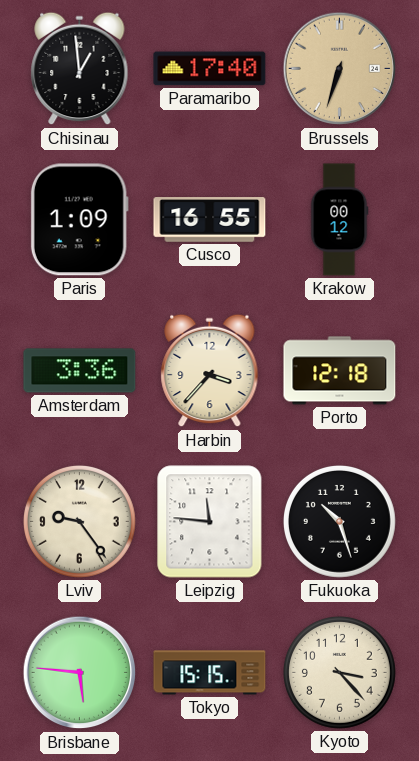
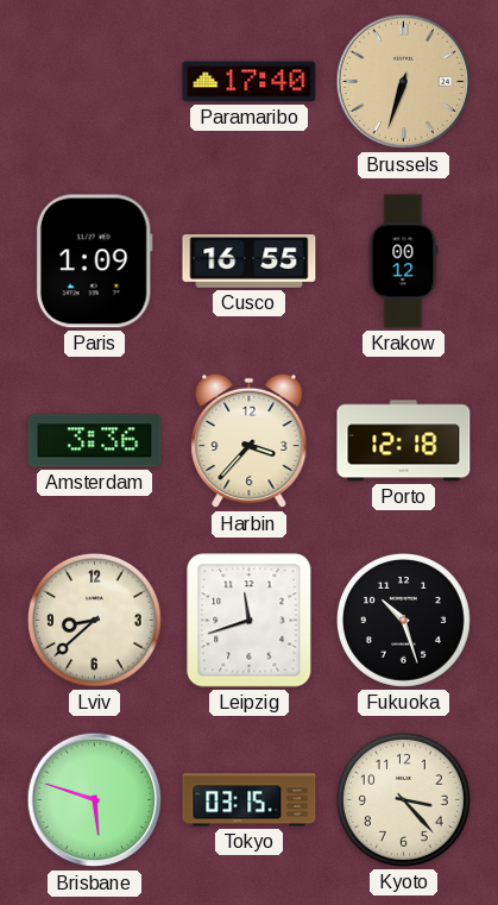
Chisinau: 12:59 -> none
Lviv: 9:24 -> 8:38
Leipzig: 11:46 -> 11:42
Brisbane: 5:46 -> 5:48
Tokyo: 15:15 -> 03:15
